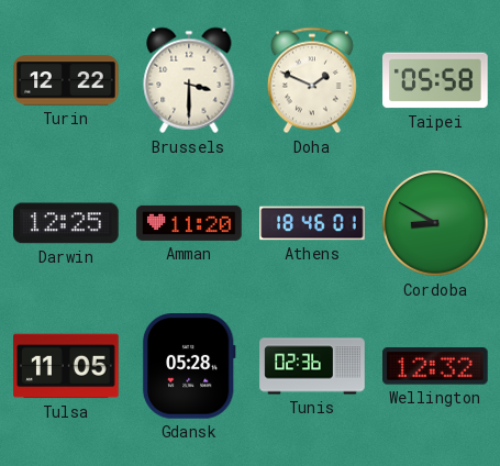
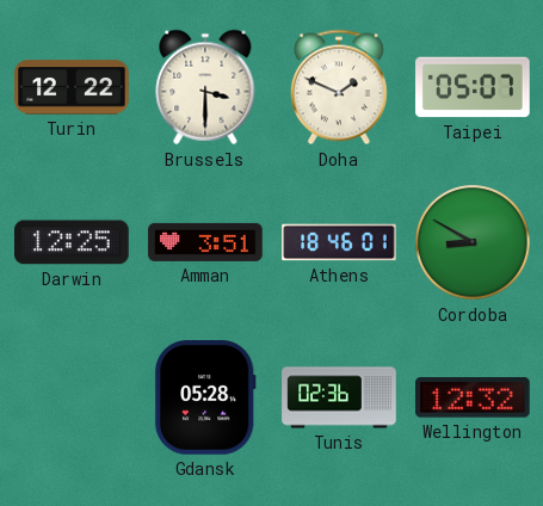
Taipei: 05:58 -> 05:07
Amman: 11:20 -> 3:51
Tulsa: 11:05 -> none
